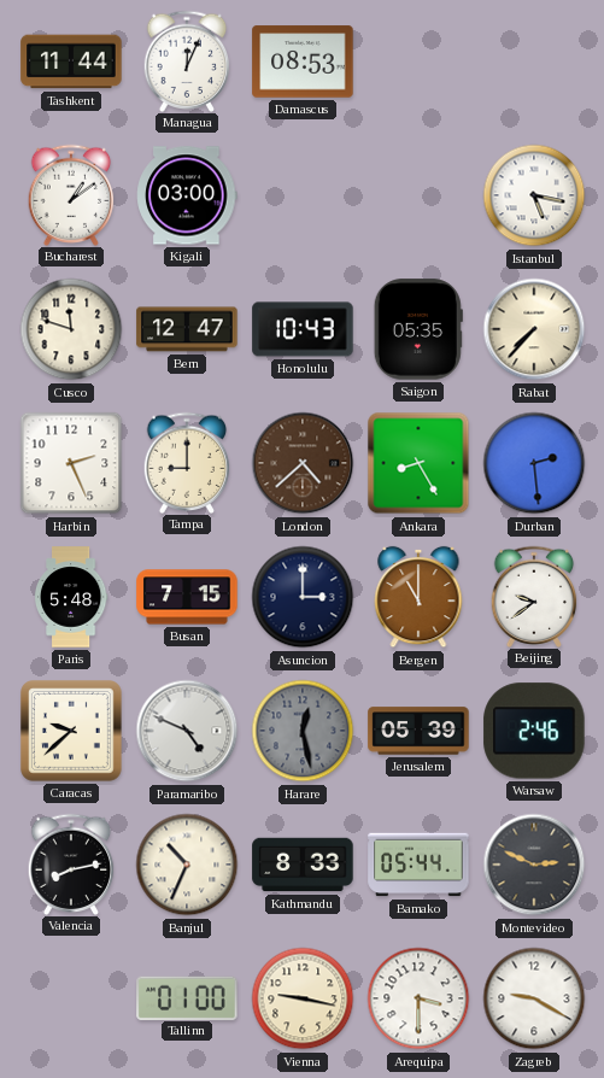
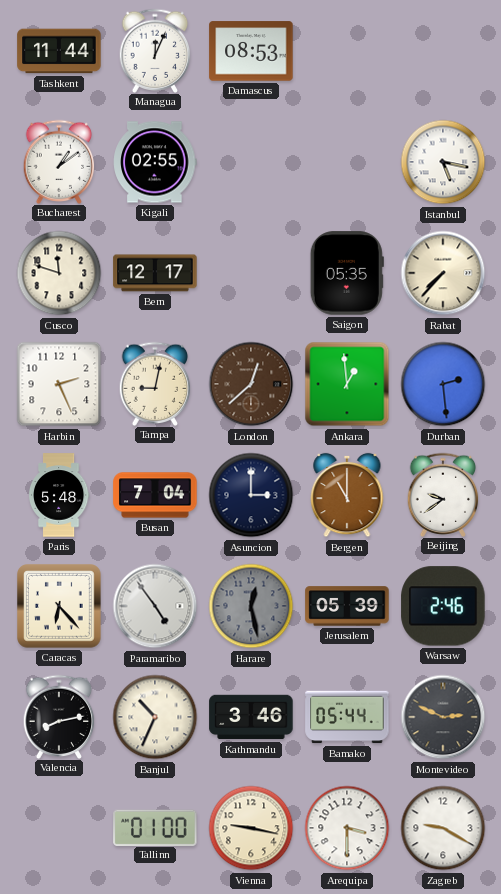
Kigali: 03:00 -> 02:55
Bern: 12:47 -> 12:17
Honolulu: 10:43 -> none
Tampa: 9:00 -> 9:02
London: 4:38 -> 12:38
Ankara: 8:25 -> 12:59
Busan: 7:15 -> 7:04
Caracas: 9:38 -> 6:23
Paramaribo: 4:49 -> 4:54
Kathmandu: 8:33 -> 3:46
